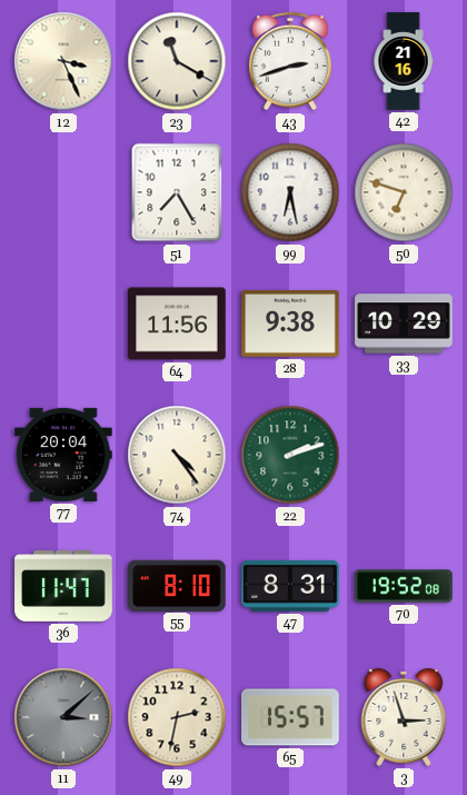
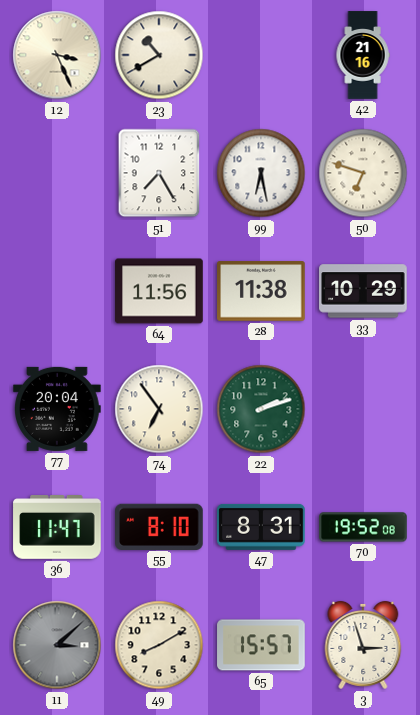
23: 11:20 -> 10:40
43: 2:42 -> none
28: 9:38 -> 11:38
74: 4:24 -> 6:54
49: 2:32 -> 8:10
